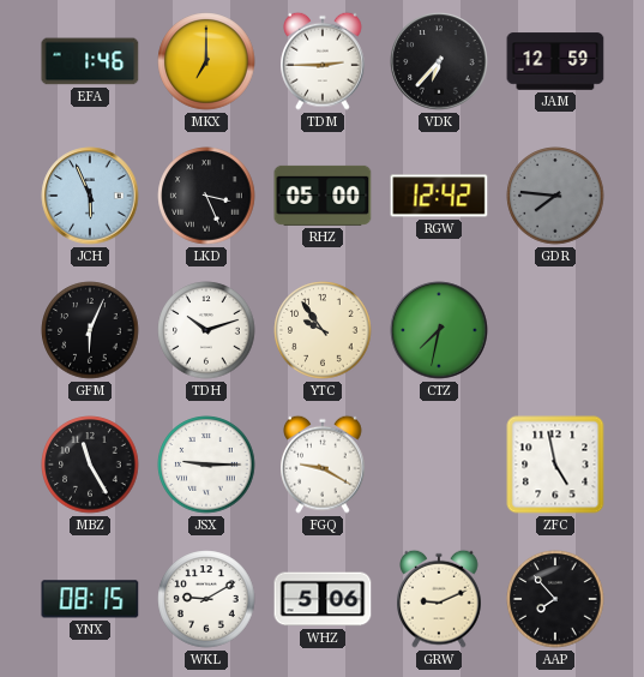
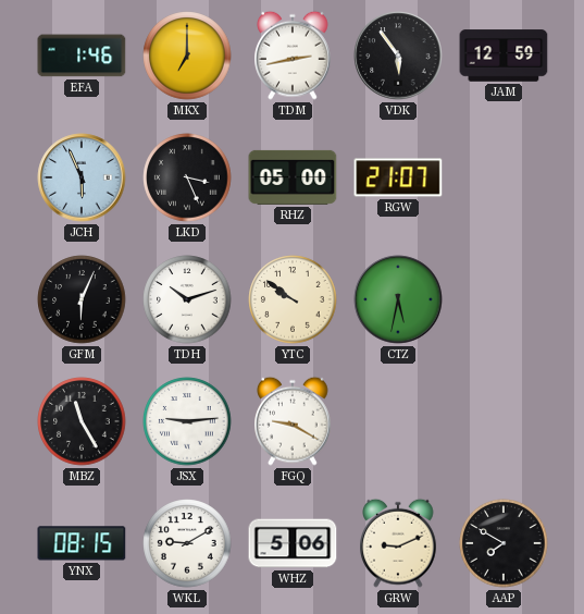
TDM: 2:45 -> 2:43
VDK: 6:37 -> 5:54
RGW: 12:42 -> 21:07
GDR: 7:46 -> none
YTC: 9:54 -> 9:51
CTZ: 7:32 -> 5:32
JSX: 9:15 -> 9:14
ZFC: 4:58 -> none
AAP: 7:53 -> 7:50
